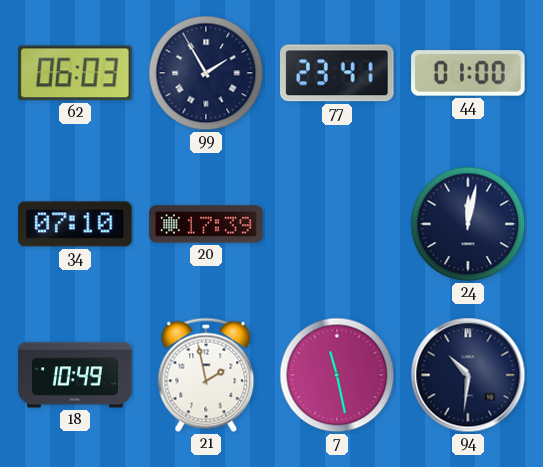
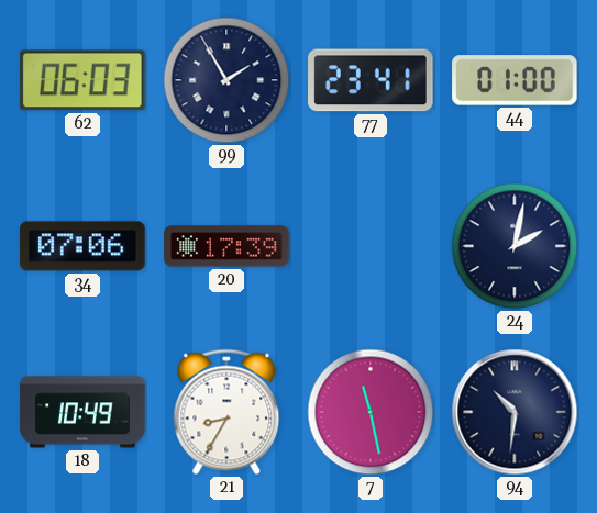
34: 07:10 -> 07:06
24: 12:02 -> 2:02
21: 1:58 -> 8:35
